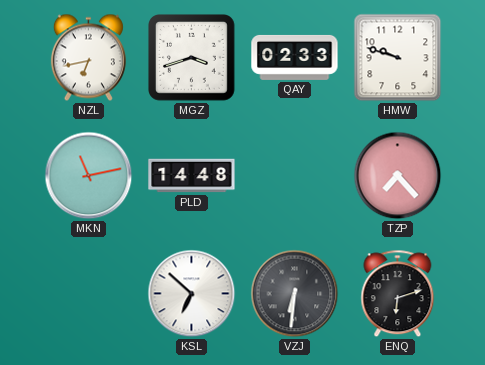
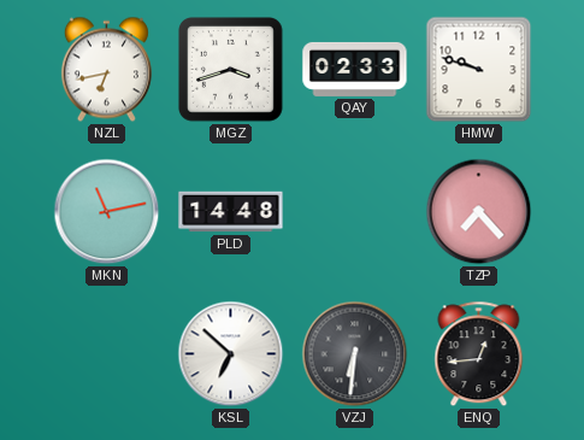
ENQ: 6:12 -> 12:44
